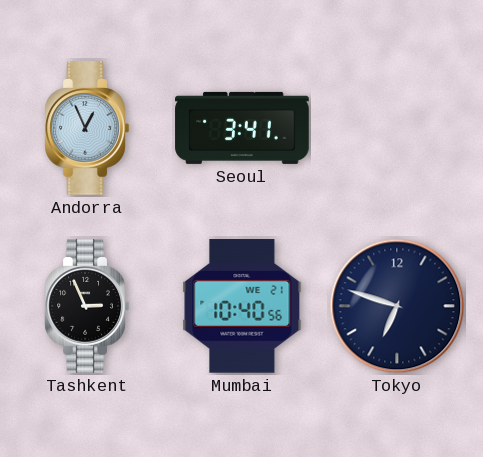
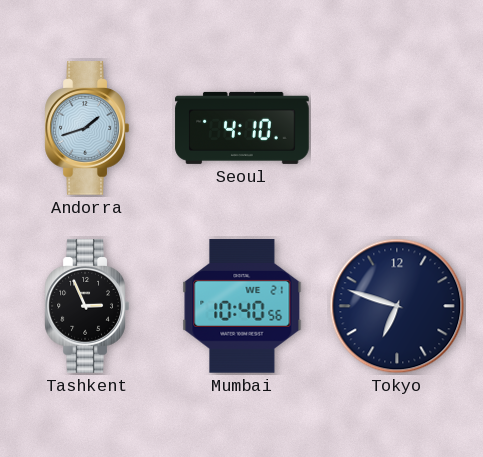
Andorra: 12:56 -> 1:42
Seoul: 3:41 -> 4:10
